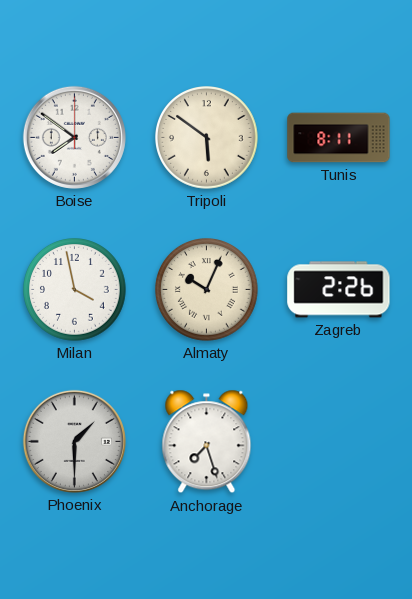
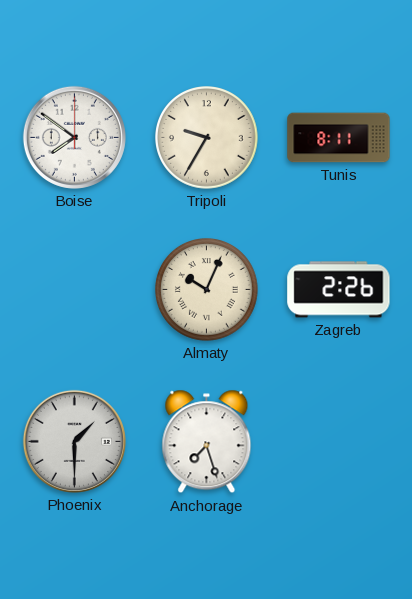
Tripoli: 5:51 -> 9:35
Milan: 3:58 -> none
